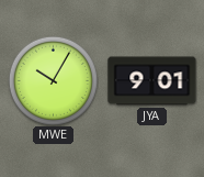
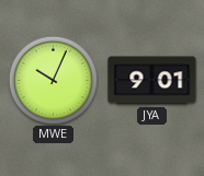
MWE: 10:05 -> 10:04
